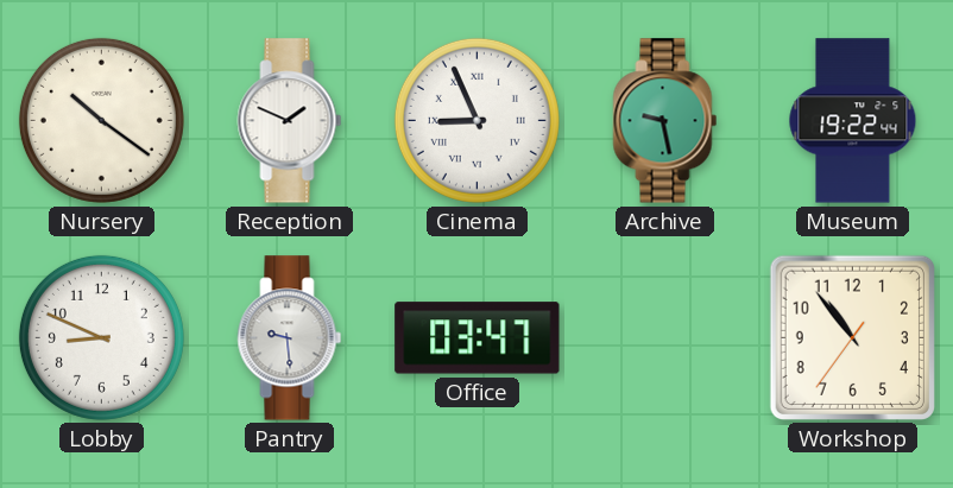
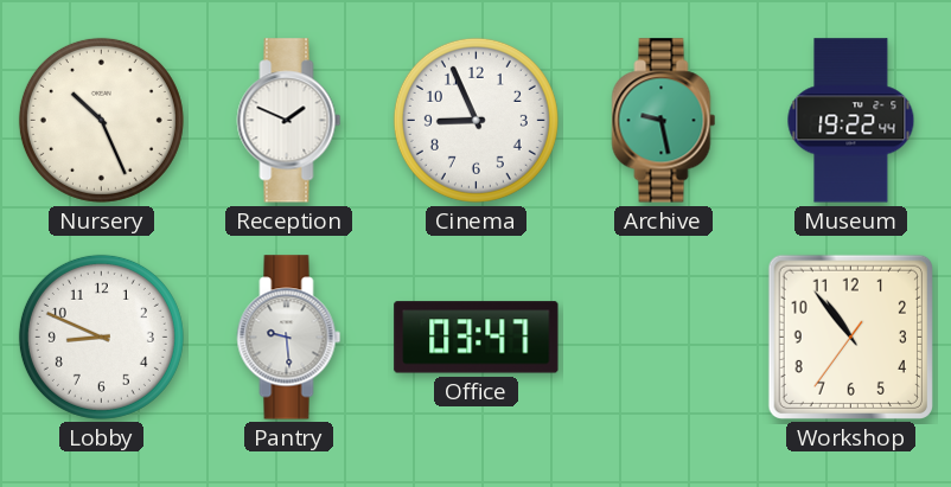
Nursery: 10:21 -> 10:26
Cinema numerals: Roman -> Arabic
